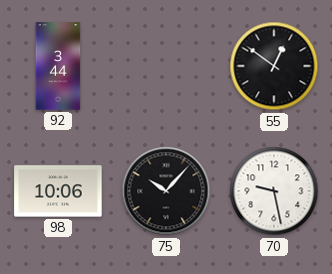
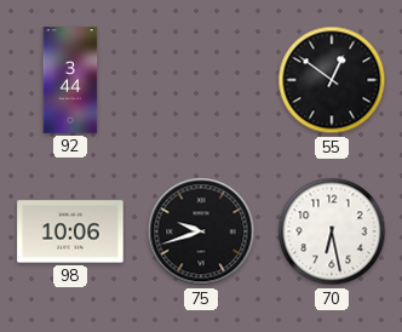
75: 10:07 -> 9:42
70: 9:28 -> 6:28
